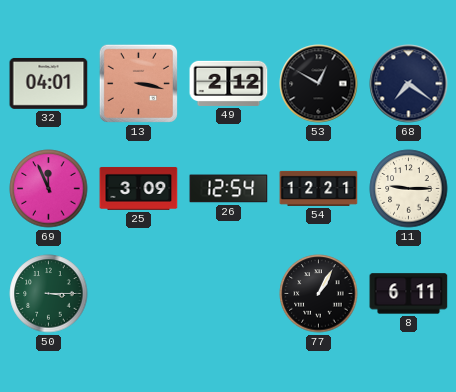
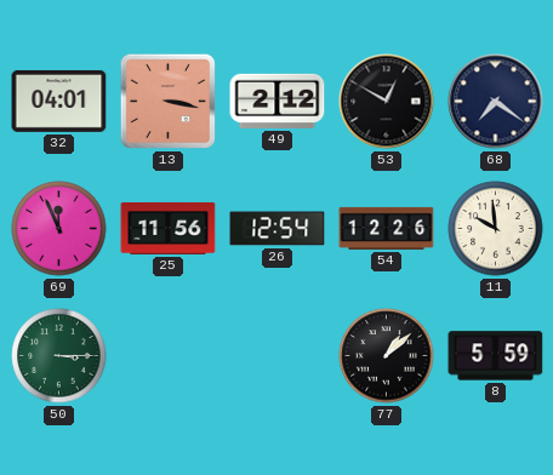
25: 3:09 -> 11:56
54: 12:21 -> 12:26
11: 9:15 -> 9:59
77: 1:05 -> 1:08
8: 6:11 -> 5:59
